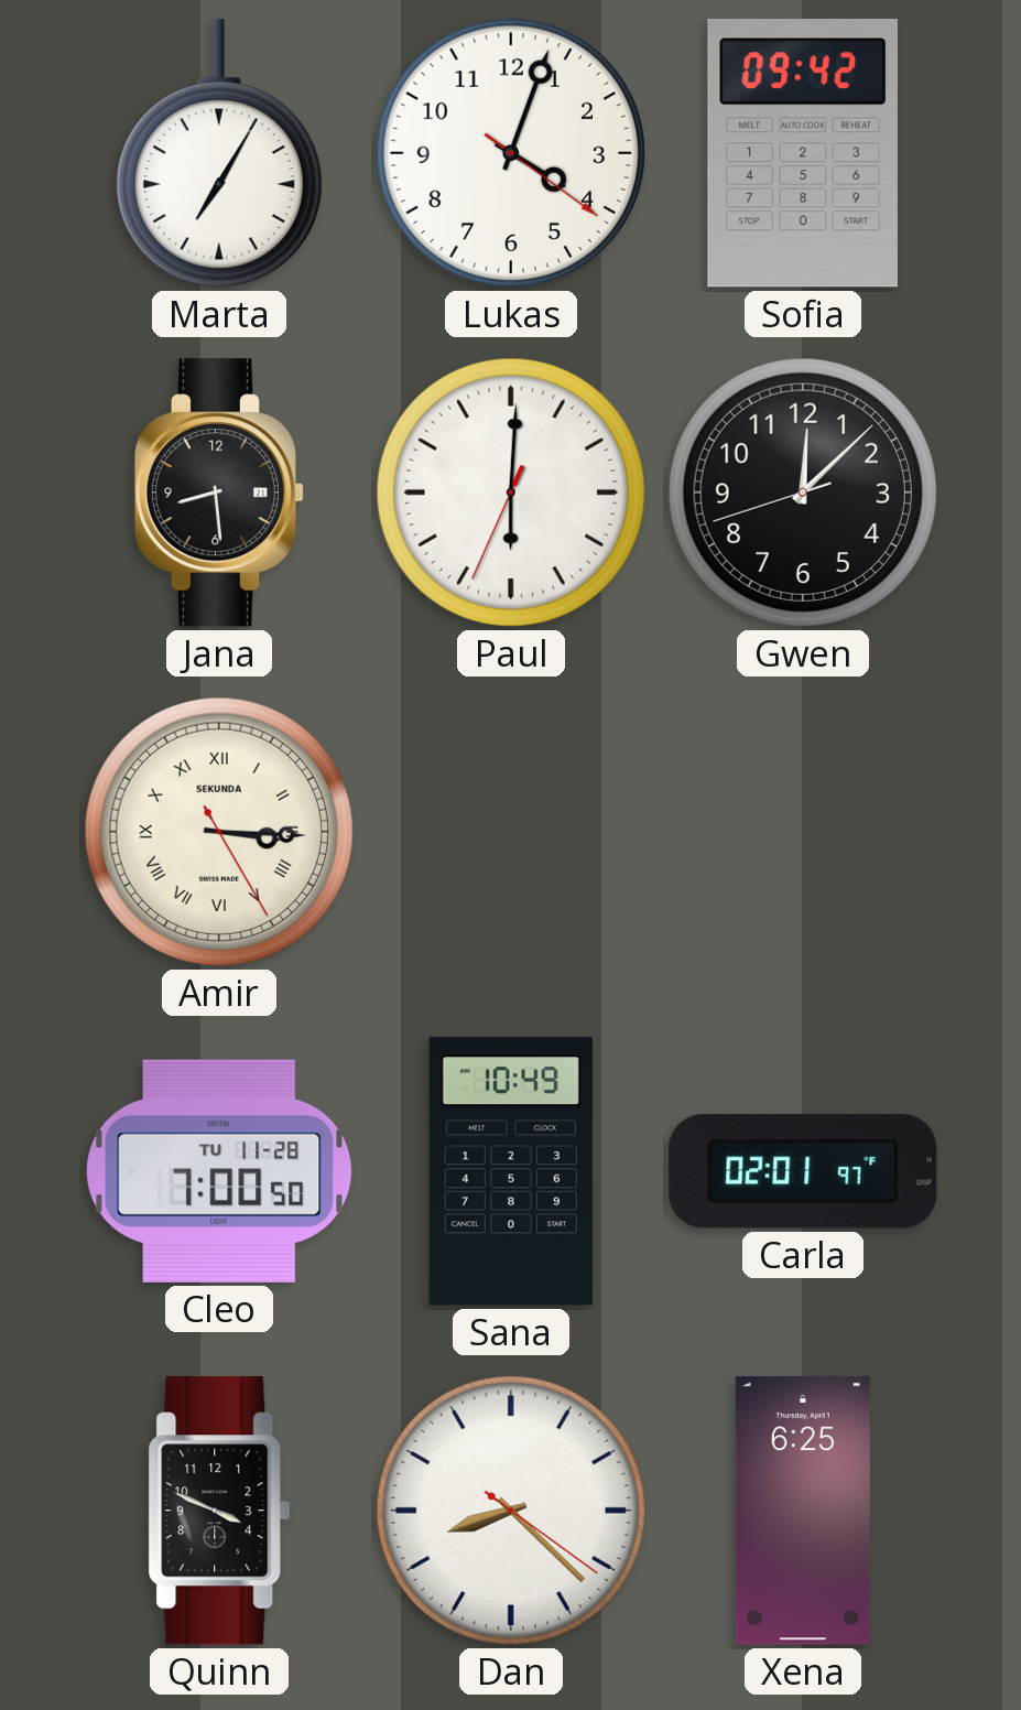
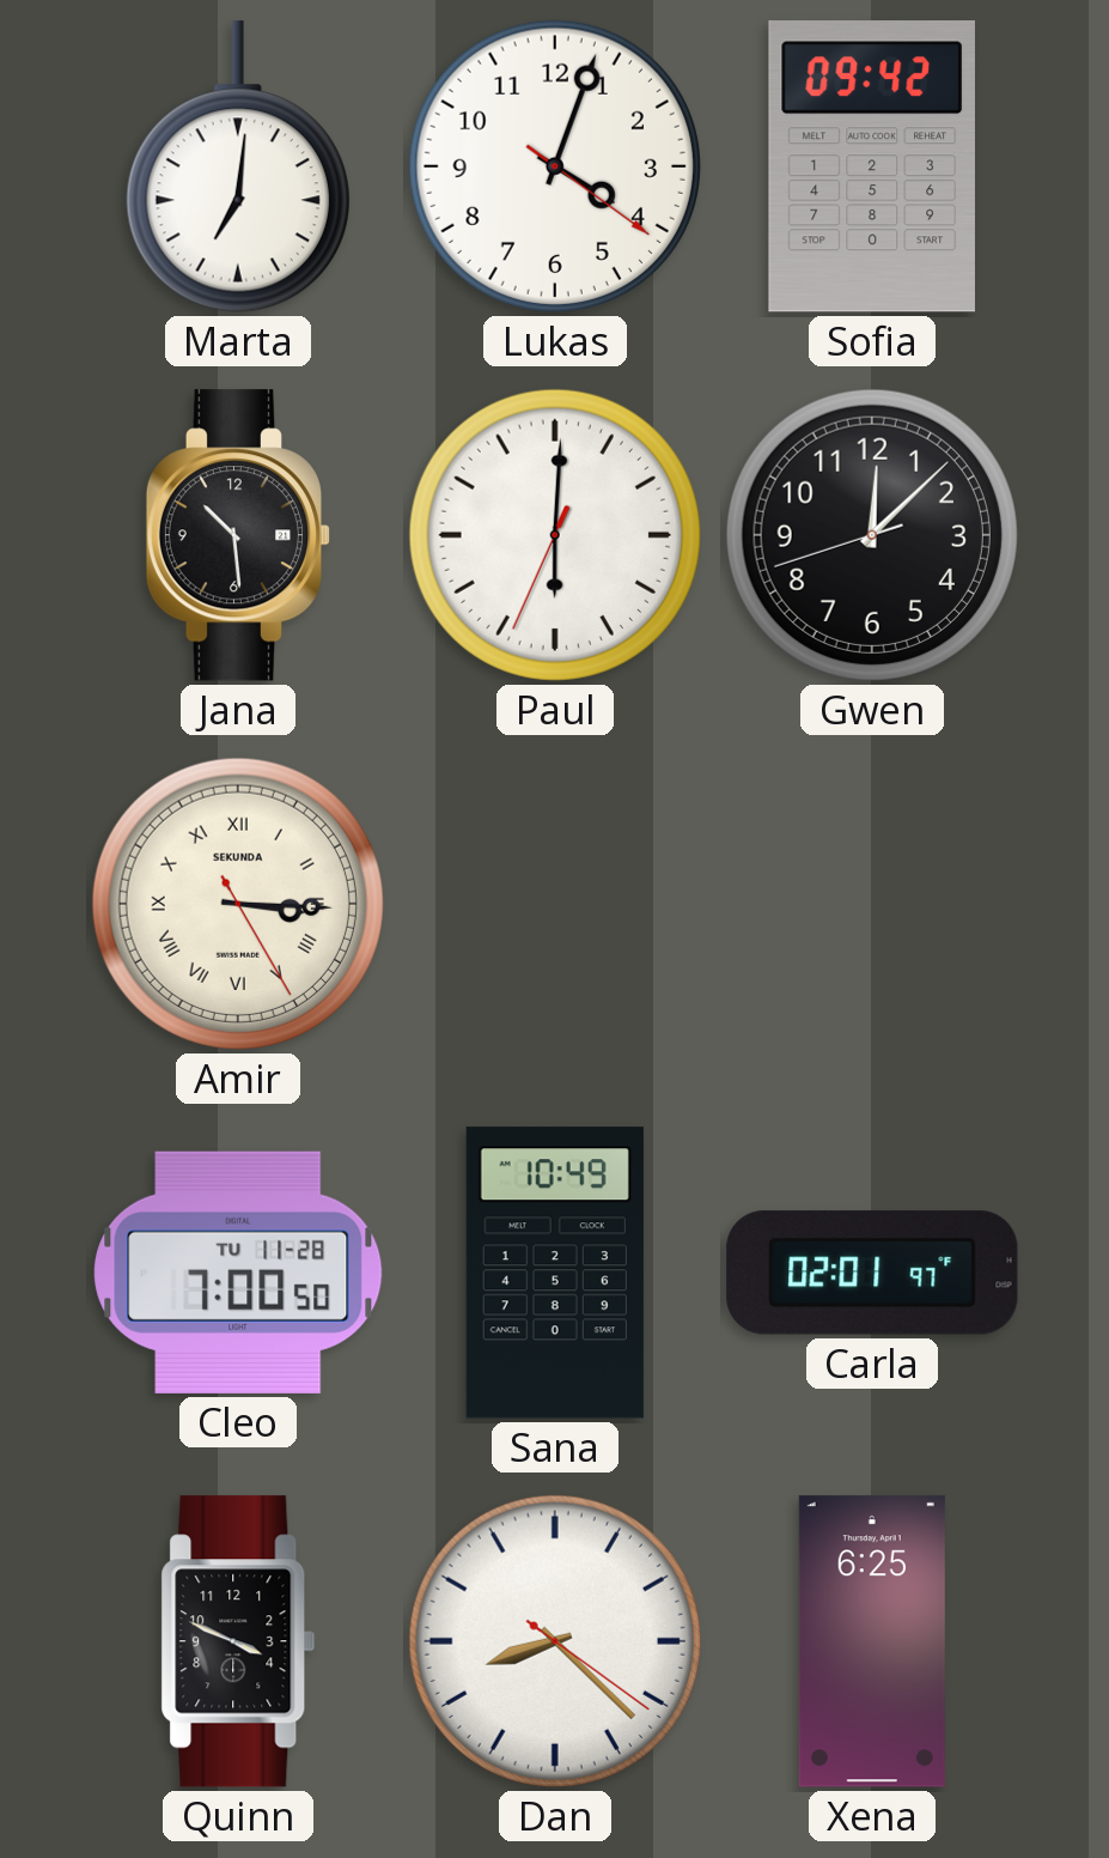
Marta: 7:05 -> 7:01
Jana: 8:29 -> 10:29
